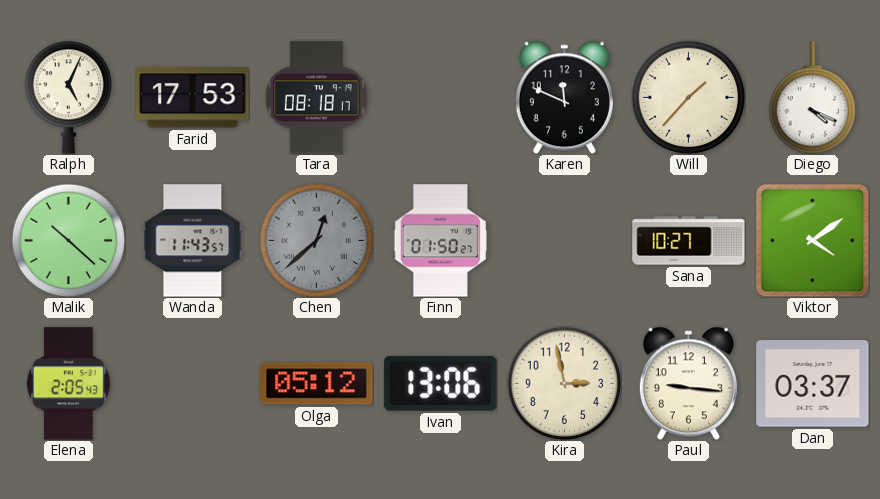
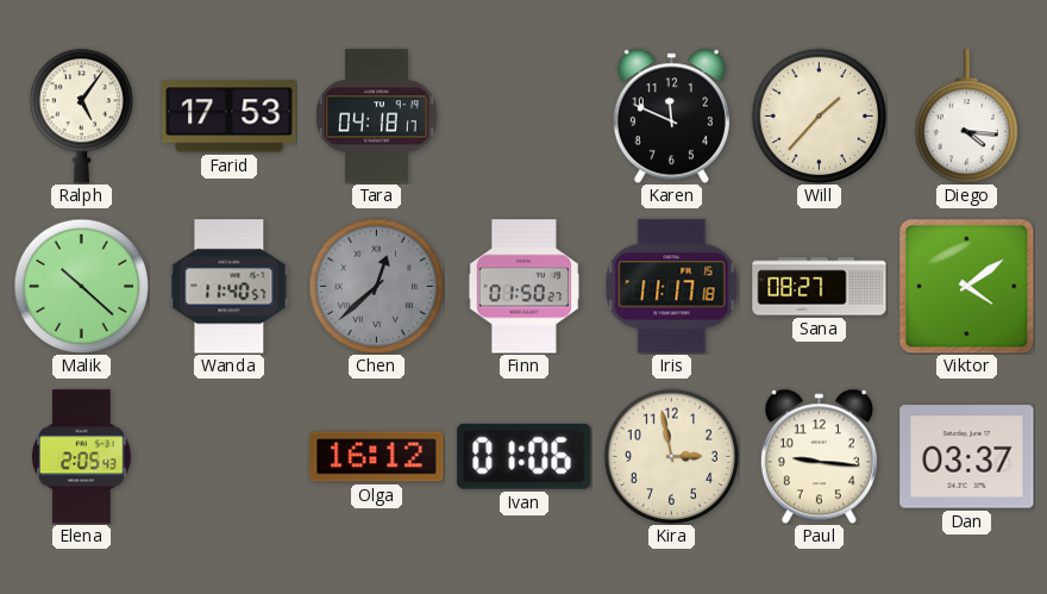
Ralph: 5:04 -> 5:06
Tara: 08:18 -> 04:18
Diego: 4:19 -> 4:16
Wanda: 11:43 -> 11:40
Iris: none -> 11:17
Sana: 10:27 -> 08:27
Olga: 05:12 -> 16:12
Ivan: 13:06 -> 01:06
